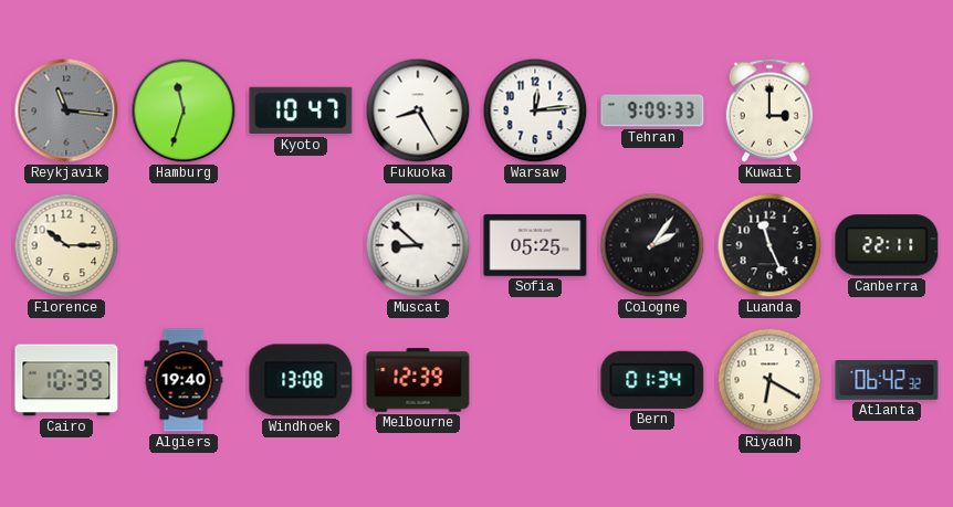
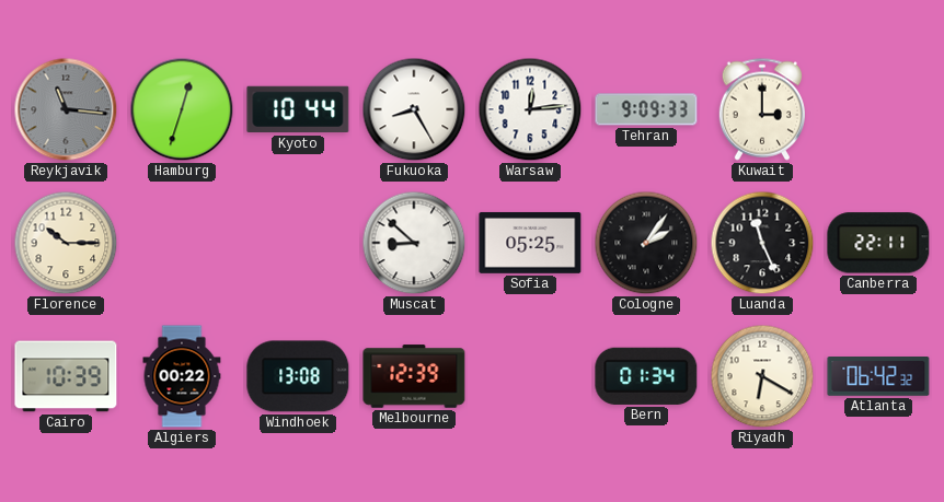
Hamburg: 11:33 -> 12:33
Kyoto: 10:47 -> 10:44
Algiers: 19:40 -> 00:22
